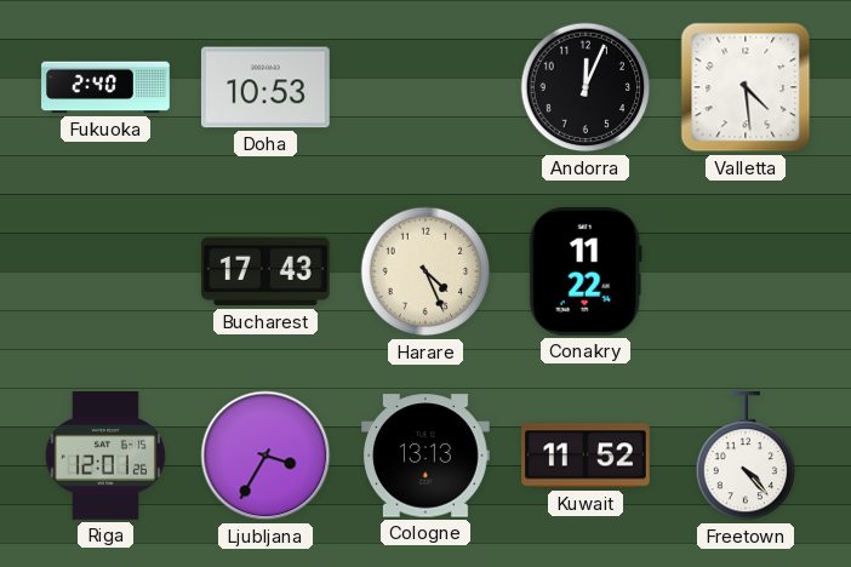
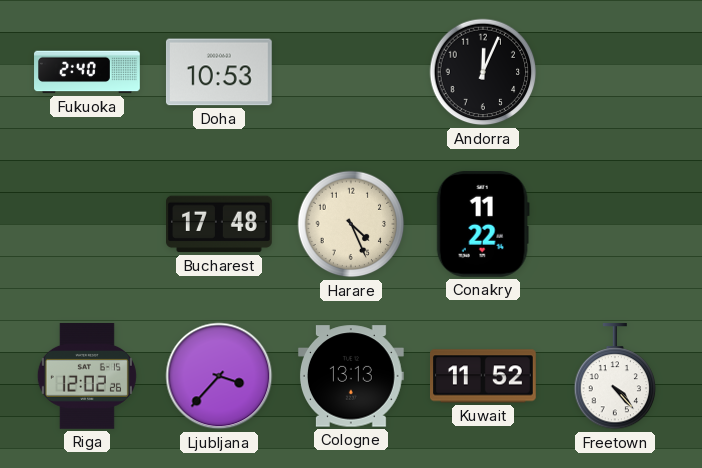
Valletta: 4:29 -> none
Bucharest: 17:43 -> 17:48
Riga: 12:01 -> 12:02
Ljubljana: 3:35 -> 3:37
